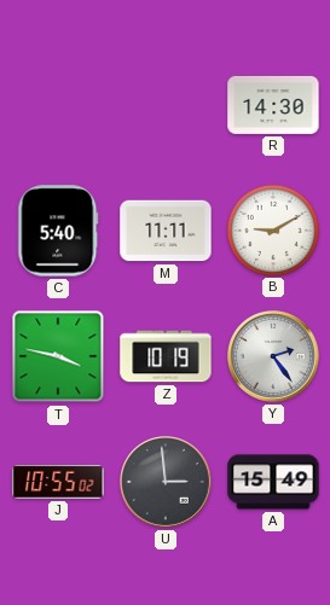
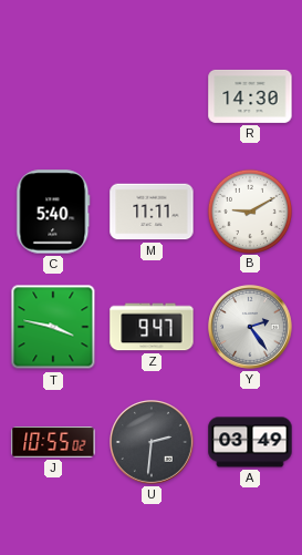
Z: 10:19 -> 9:47
U: 2:59 -> 2:31
A: 15:49 -> 03:49
